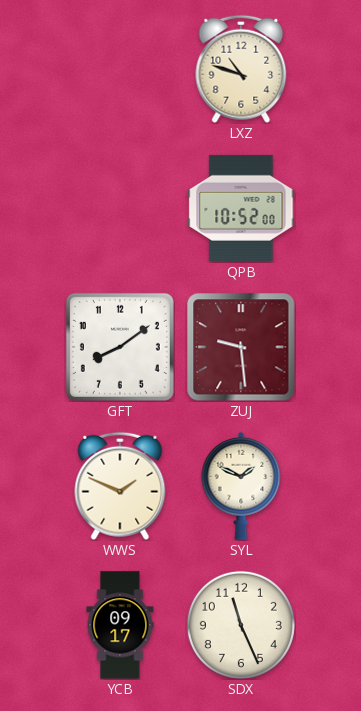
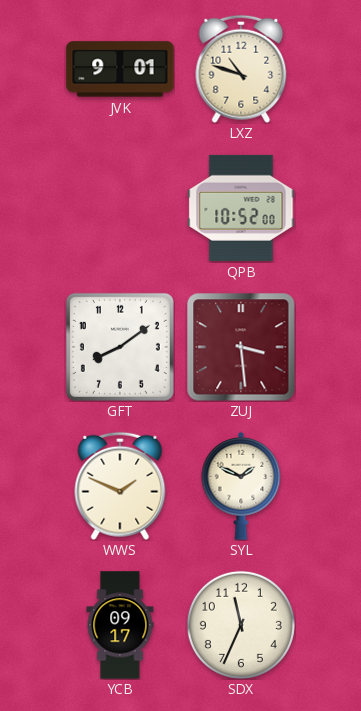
JVK: none -> 9:01
ZUJ: 9:29 -> 3:29
SDX: 11:26 -> 11:34
